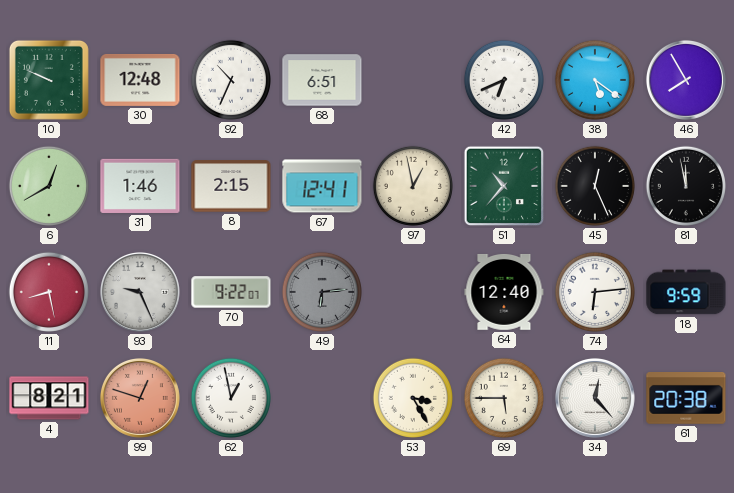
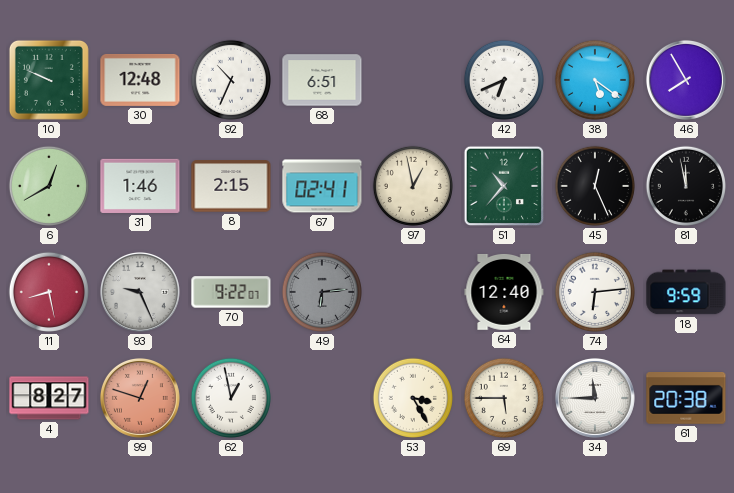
67: 12:41 -> 02:41
4: 8:21 -> 8:27
34: 12:23 -> 11:45
